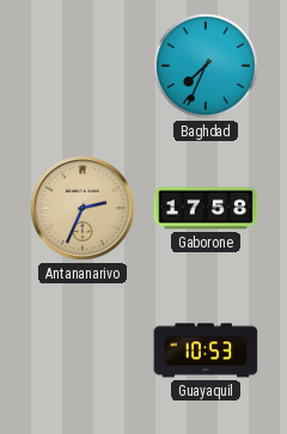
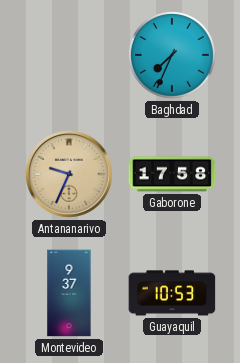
Antananarivo: 2:34 -> 9:34
Montevideo: none -> 9:37
